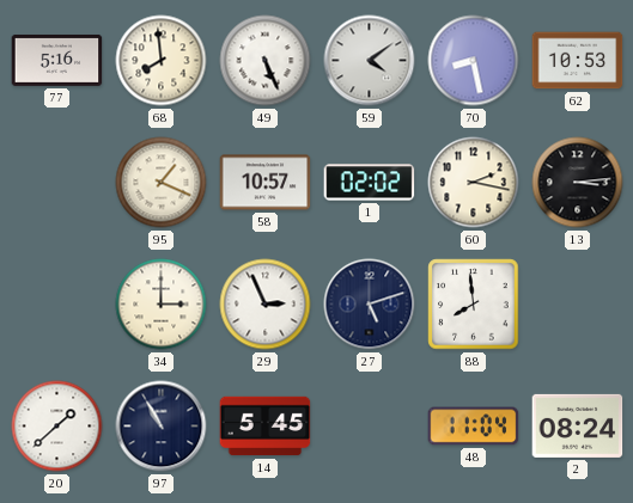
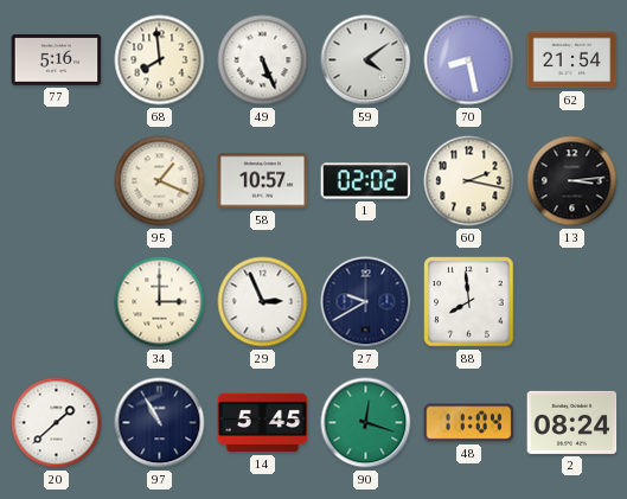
62: 10:53 -> 21:54
27: 5:12 -> 9:40
90: none -> 12:18
